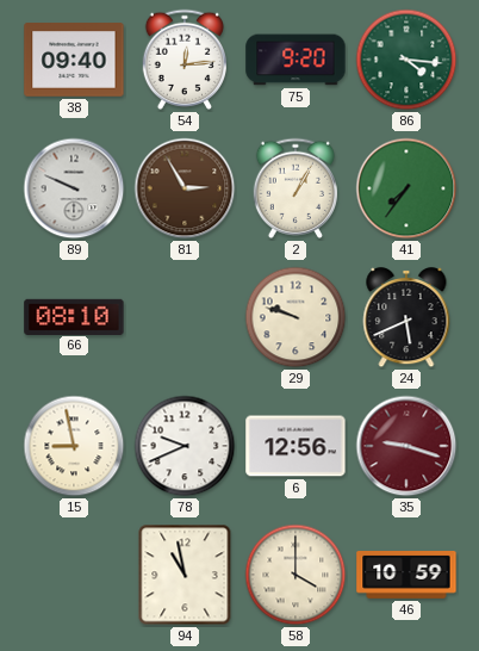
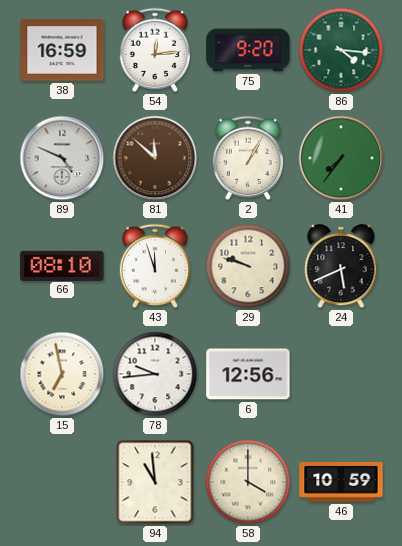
38: 09:40 -> 16:59
89: 9:49 -> 4:49
81: 2:55 -> 11:52
43: none -> 11:57
15: 8:58 -> 6:58
78: 9:41 -> 9:44
35: 9:18 -> none
94: 10:58 -> 10:59
